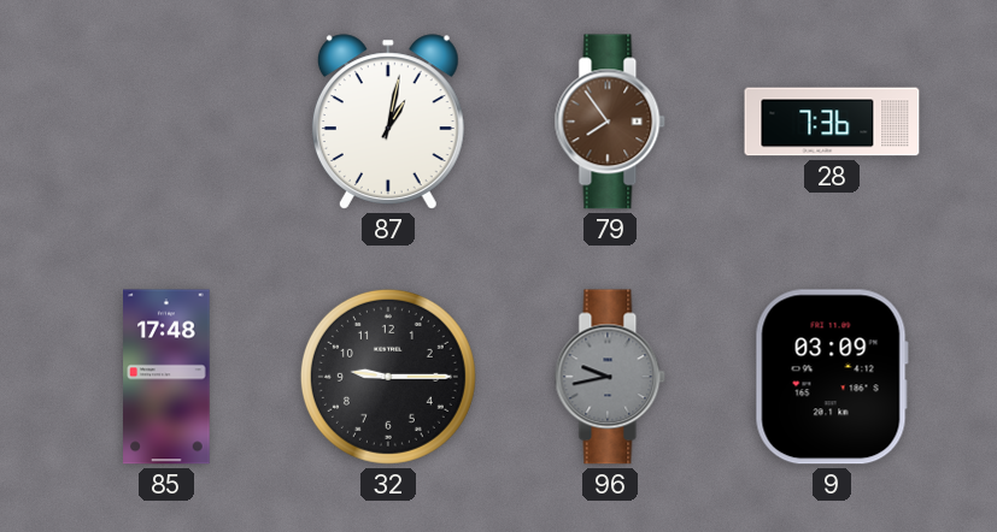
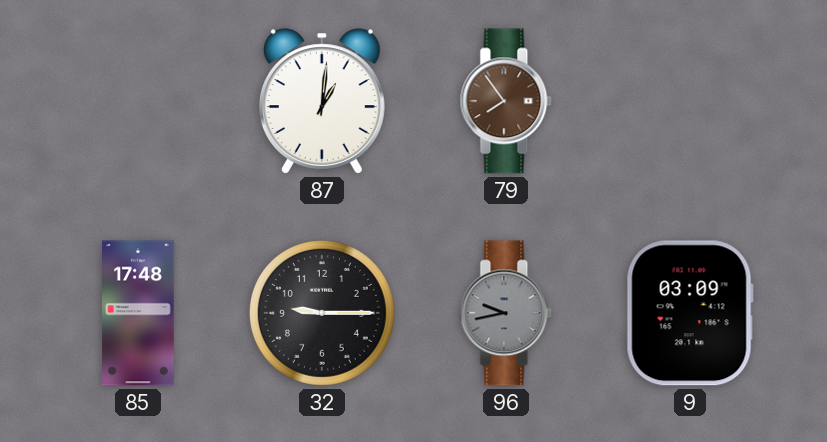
87: 1:02 -> 1:01
28: 7:36 -> none
